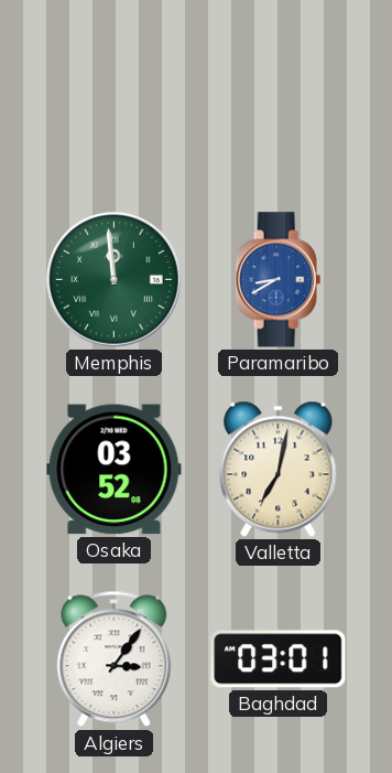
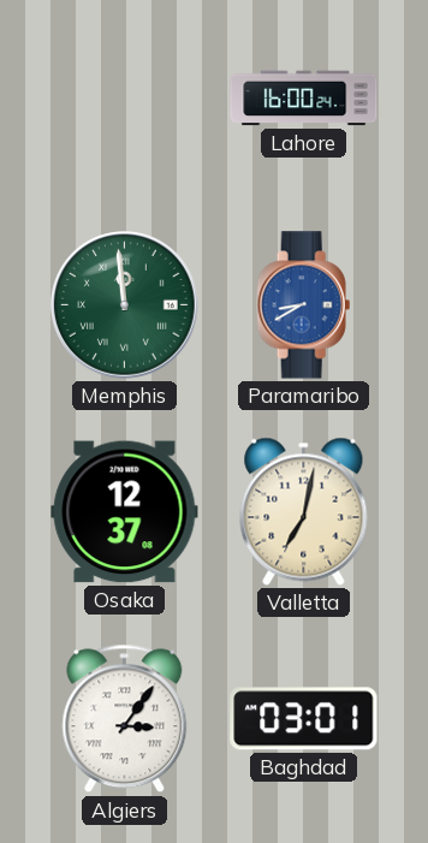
Lahore: none -> 16:00
Osaka: 03:52 -> 12:37
